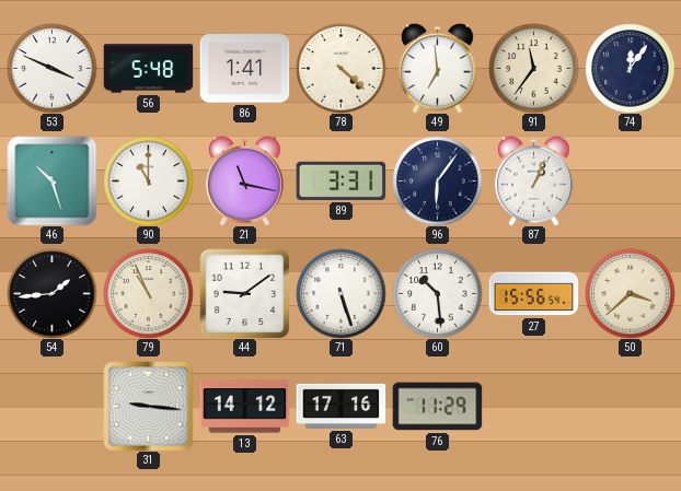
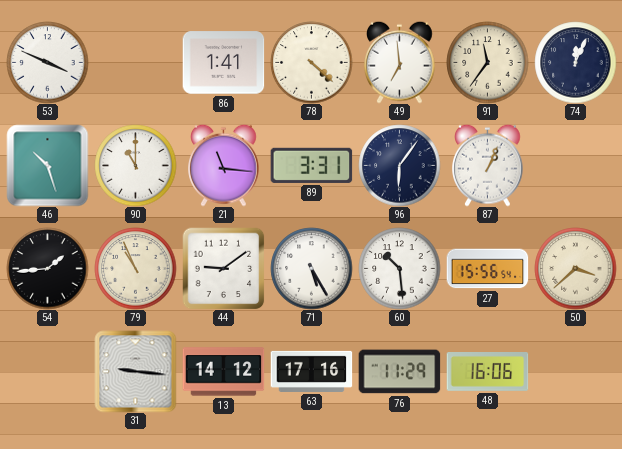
56: 5:48 -> none
74: 12:06 -> 12:04
21: 11:17 -> 11:16
71: 5:27 -> 5:25
48: none -> 16:06
